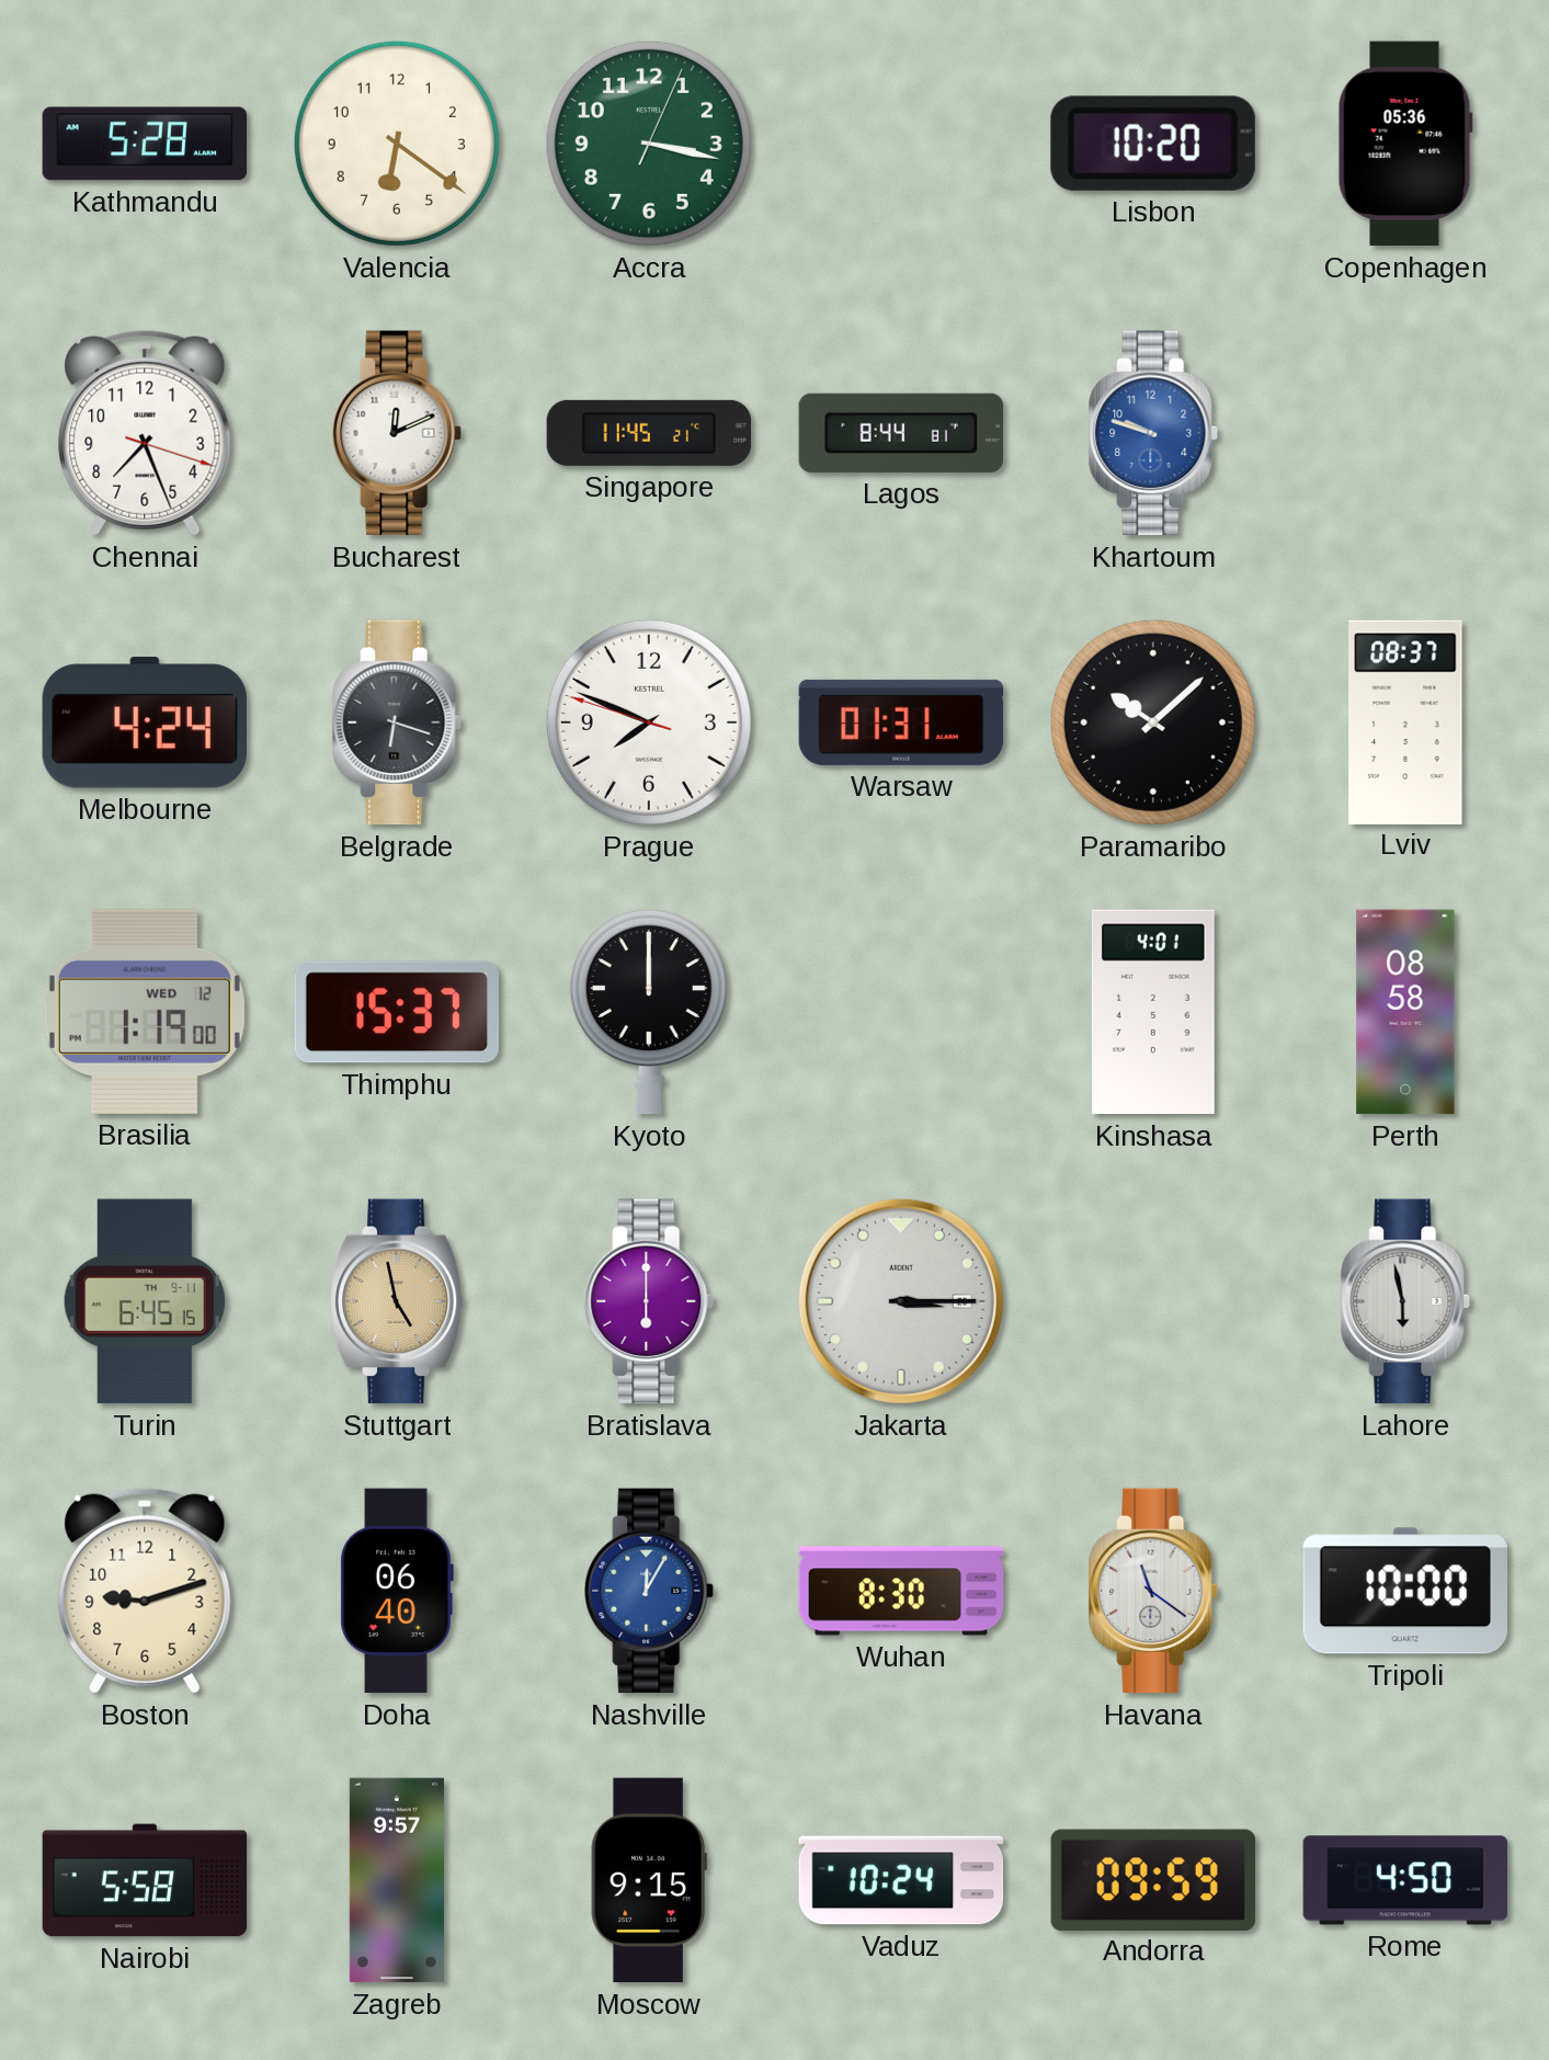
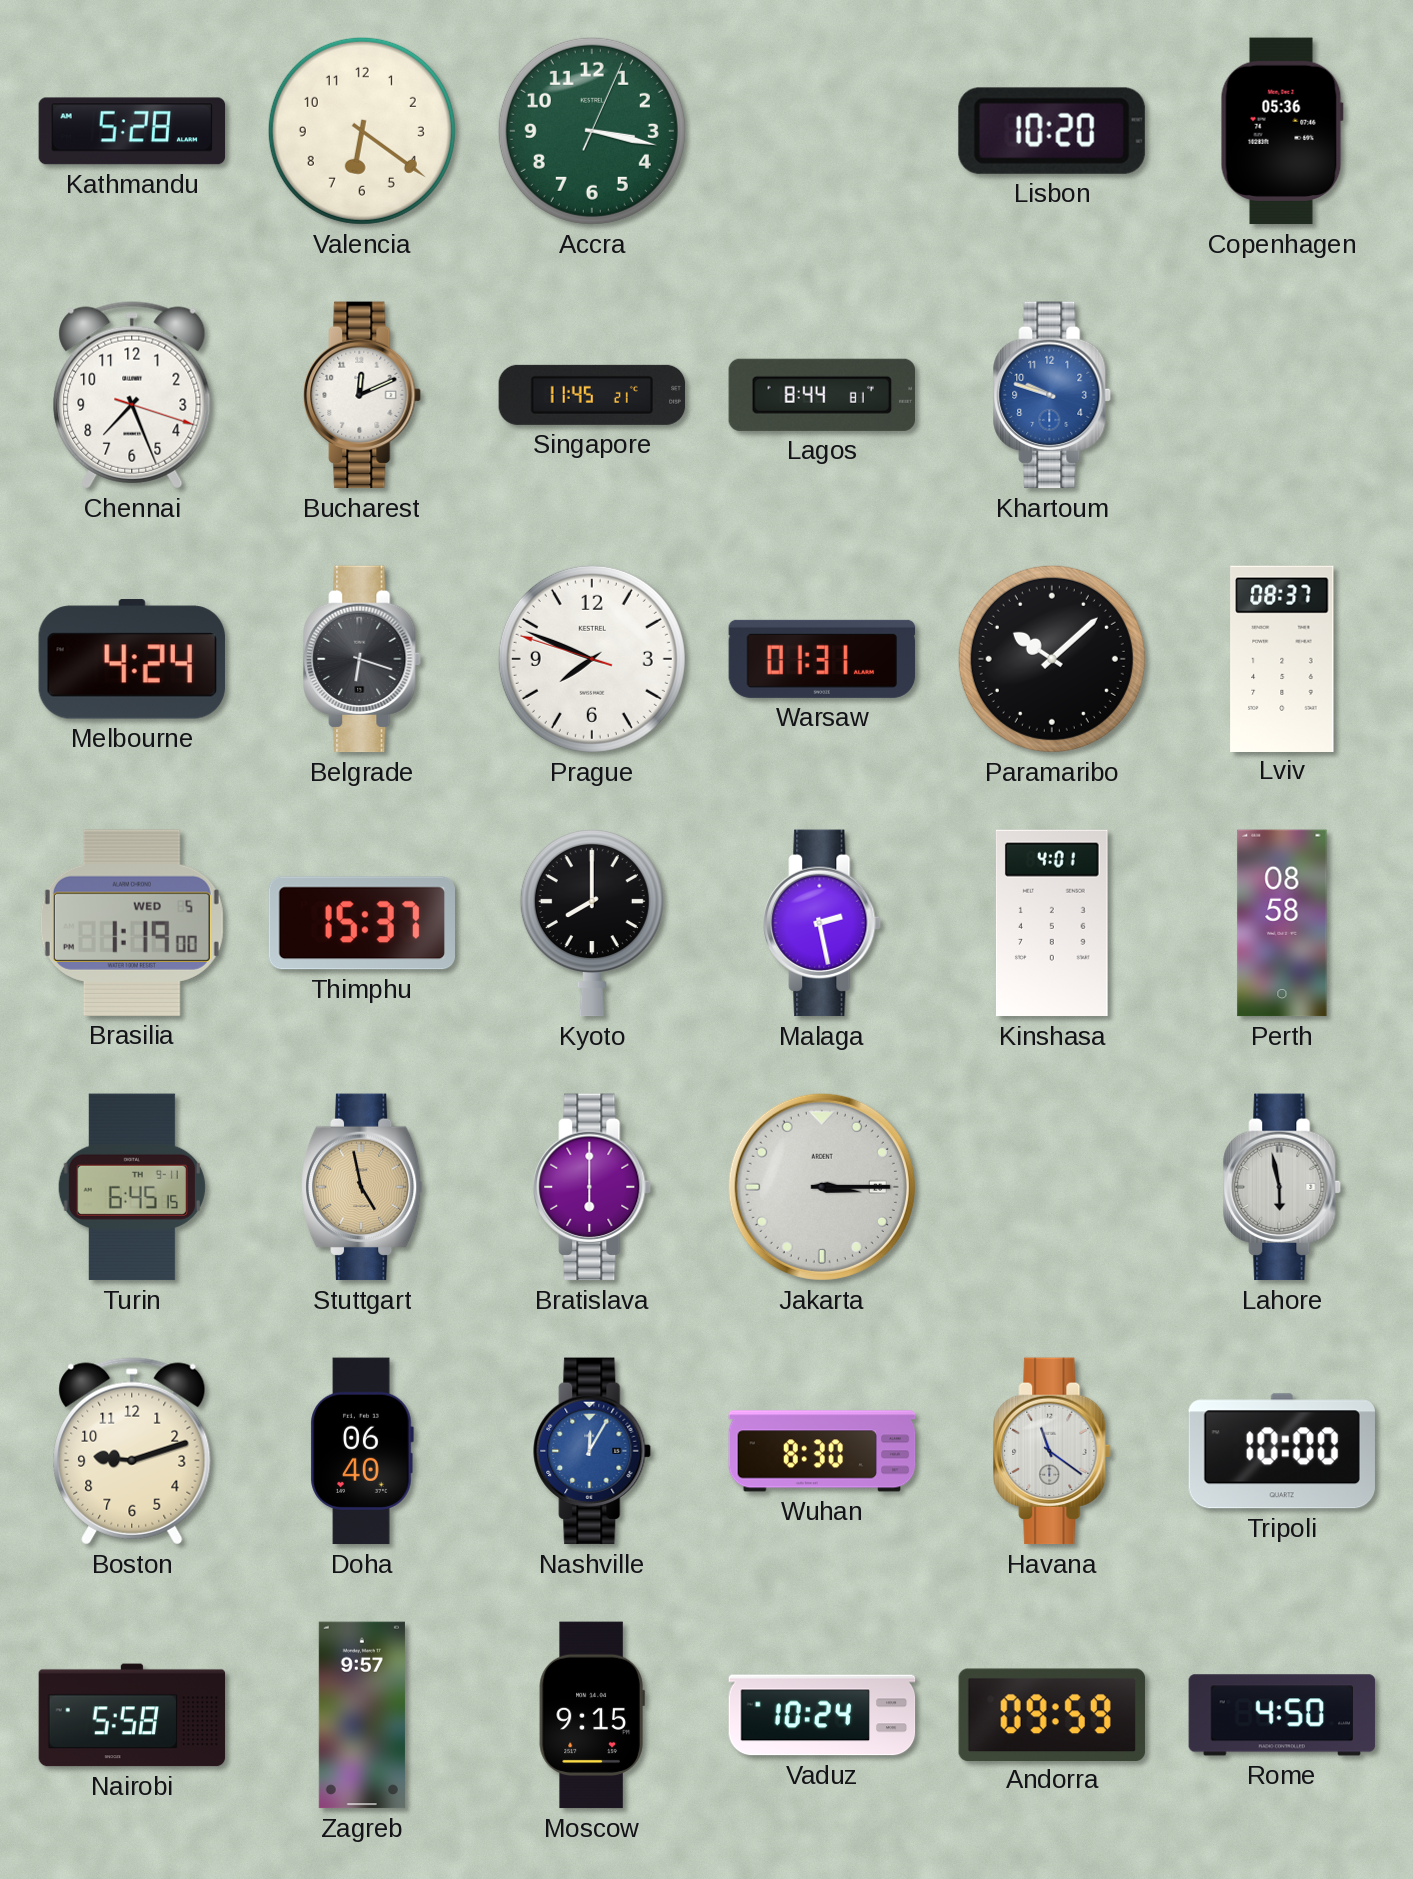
Brasilia date: WED 12 -> WED 5
Kyoto: 12:00 -> 8:00
Malaga: none -> 2:28
